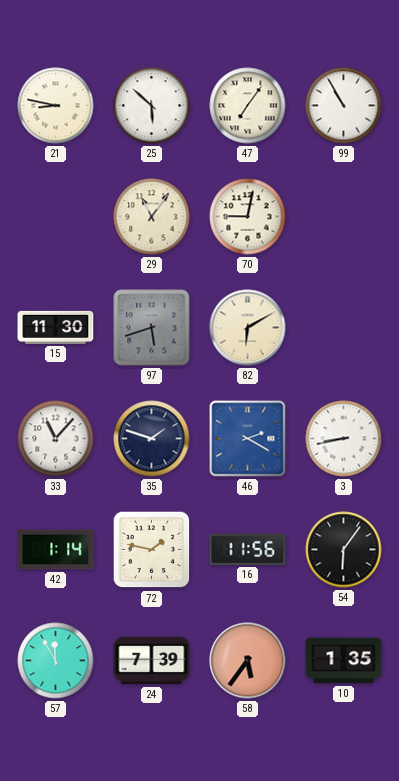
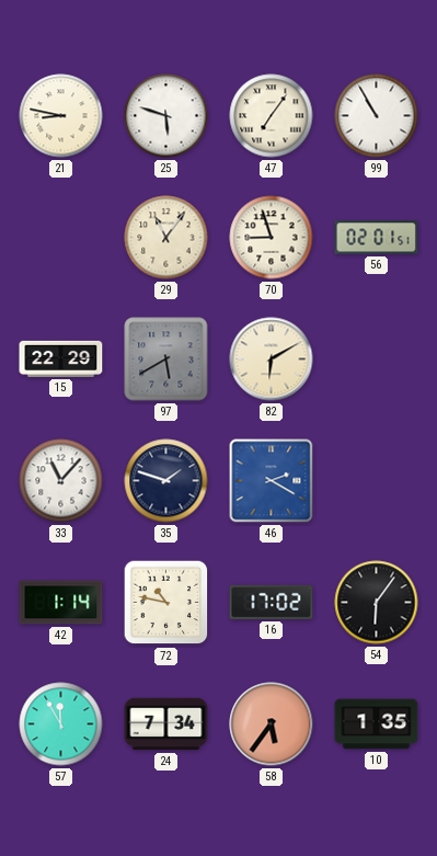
25: 5:52 -> 5:48
70: 9:02 -> 8:57
56: none -> 02:01
15: 11:30 -> 22:29
97: 5:42 -> 5:40
3: 8:43 -> none
72: 1:47 -> 10:47
16: 11:56 -> 17:02
24: 7:39 -> 7:34
